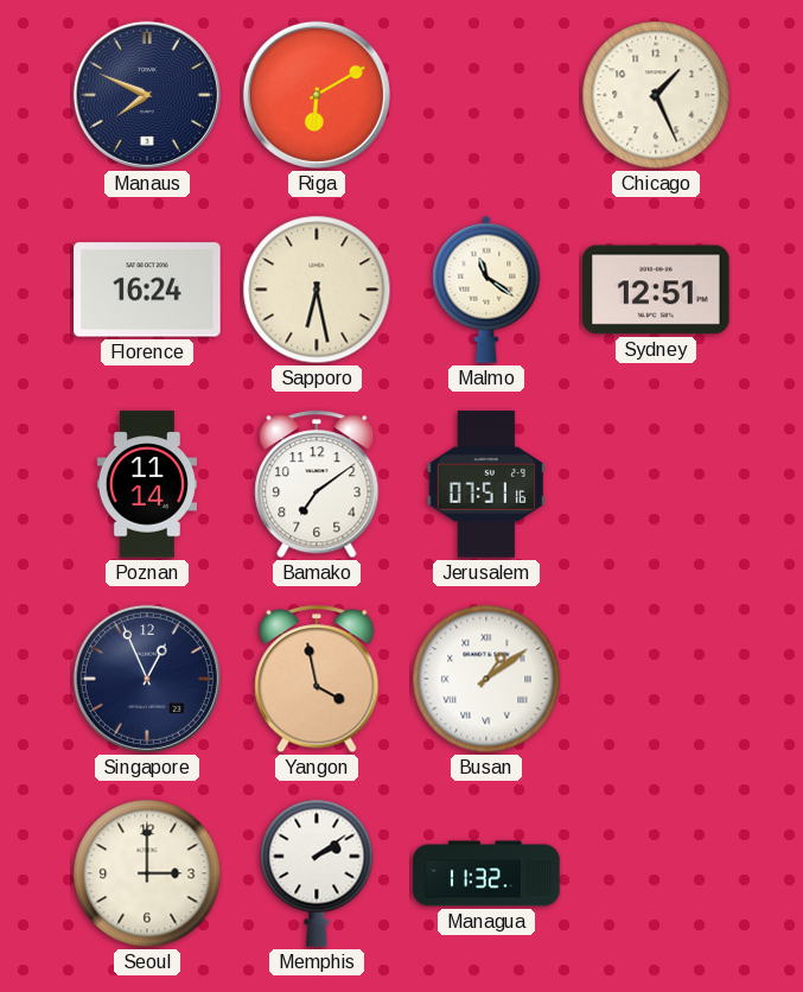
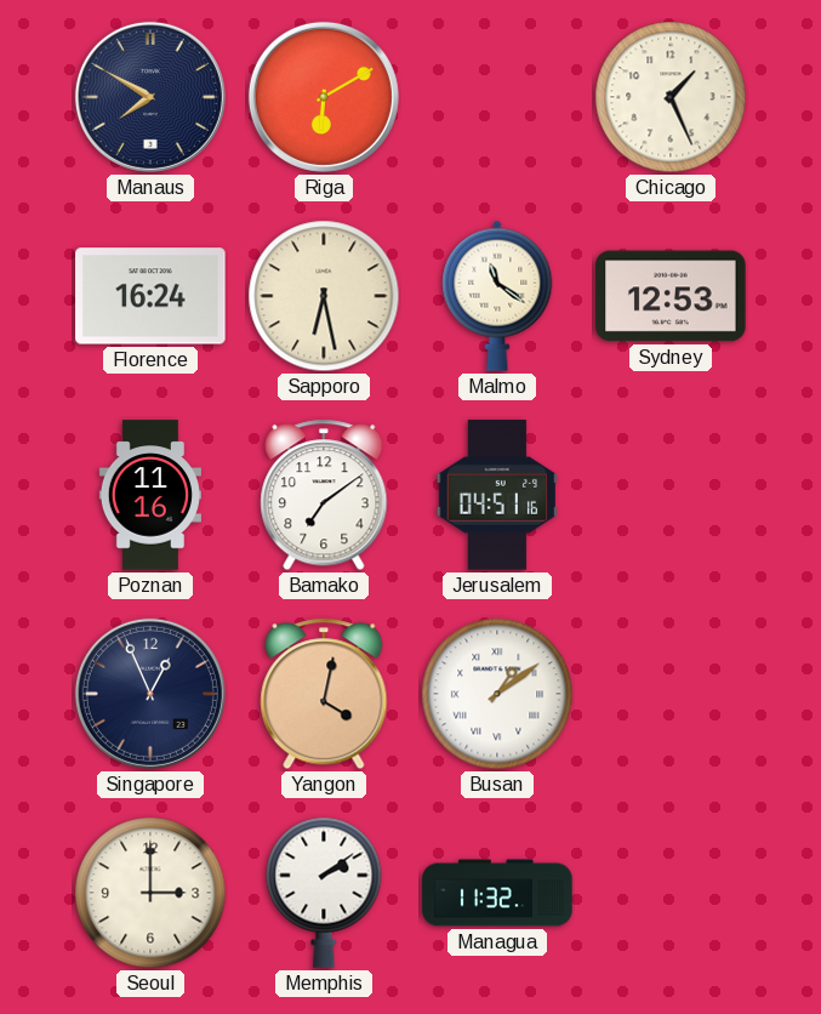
Manaus: 7:49 -> 7:50
Sydney: 12:51 -> 12:53
Poznan: 11:14 -> 11:16
Jerusalem: 07:51 -> 04:51
Yangon: 3:58 -> 4:02
